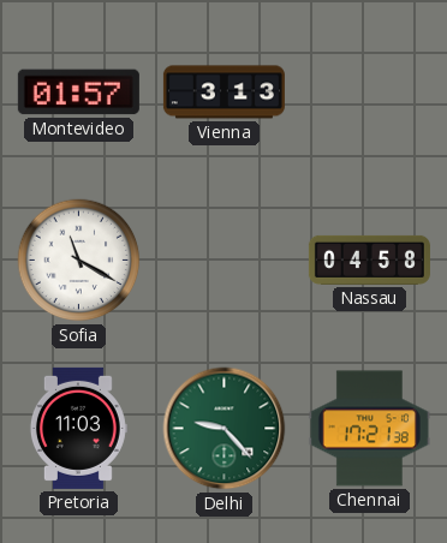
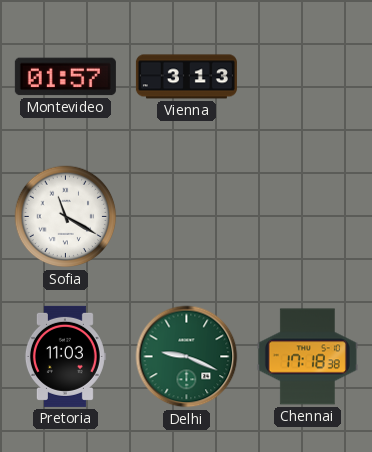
Nassau: 04:58 -> none
Delhi: 9:23 -> 9:19
Chennai: 17:21 -> 17:18
